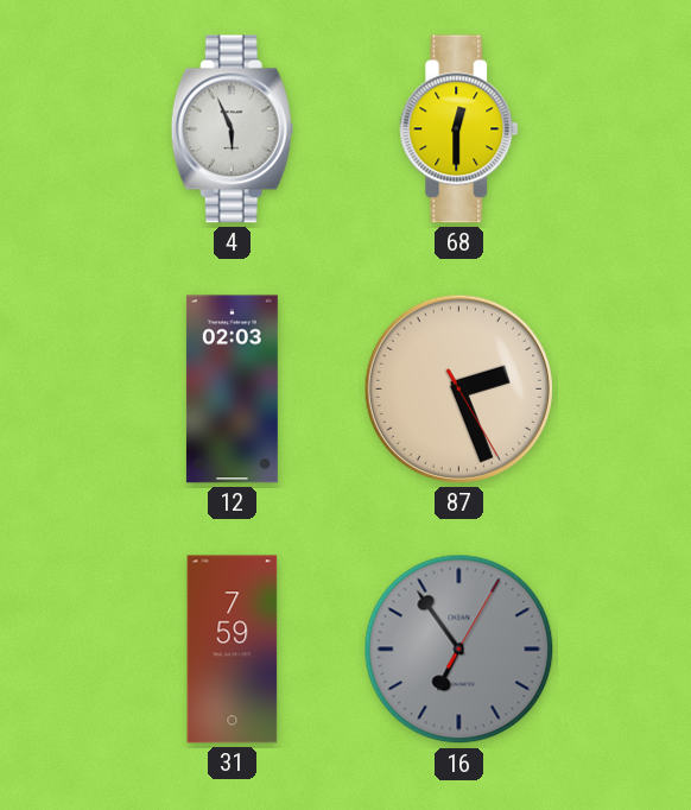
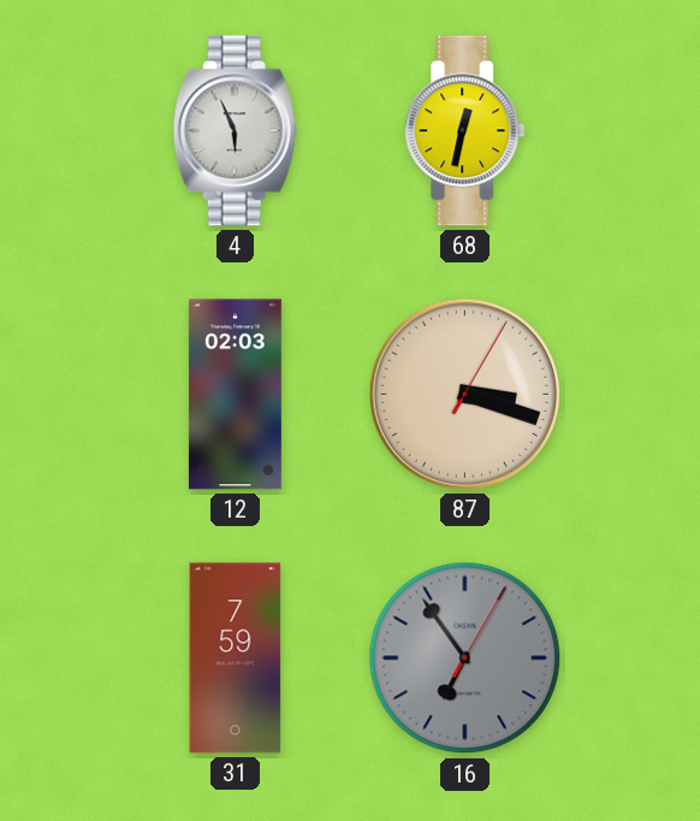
68: 12:30 -> 12:32
87: 2:26 -> 3:18
